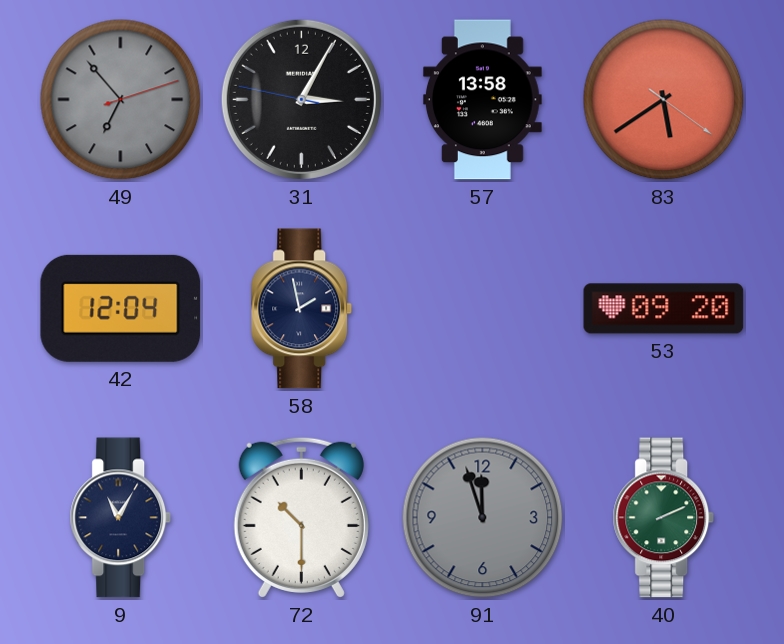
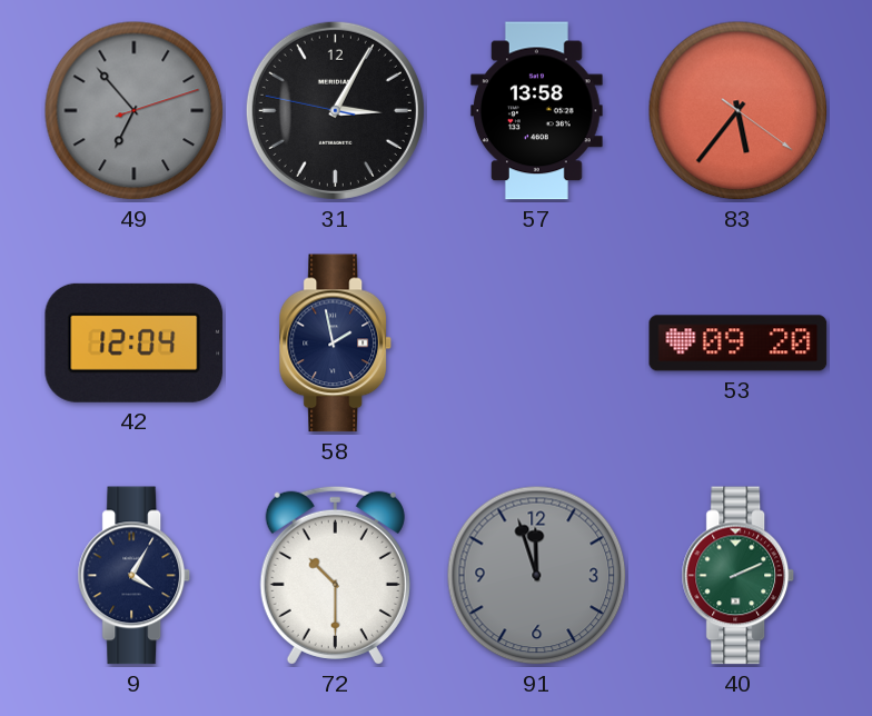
83: 5:39 -> 5:36
9: 11:05 -> 4:05
